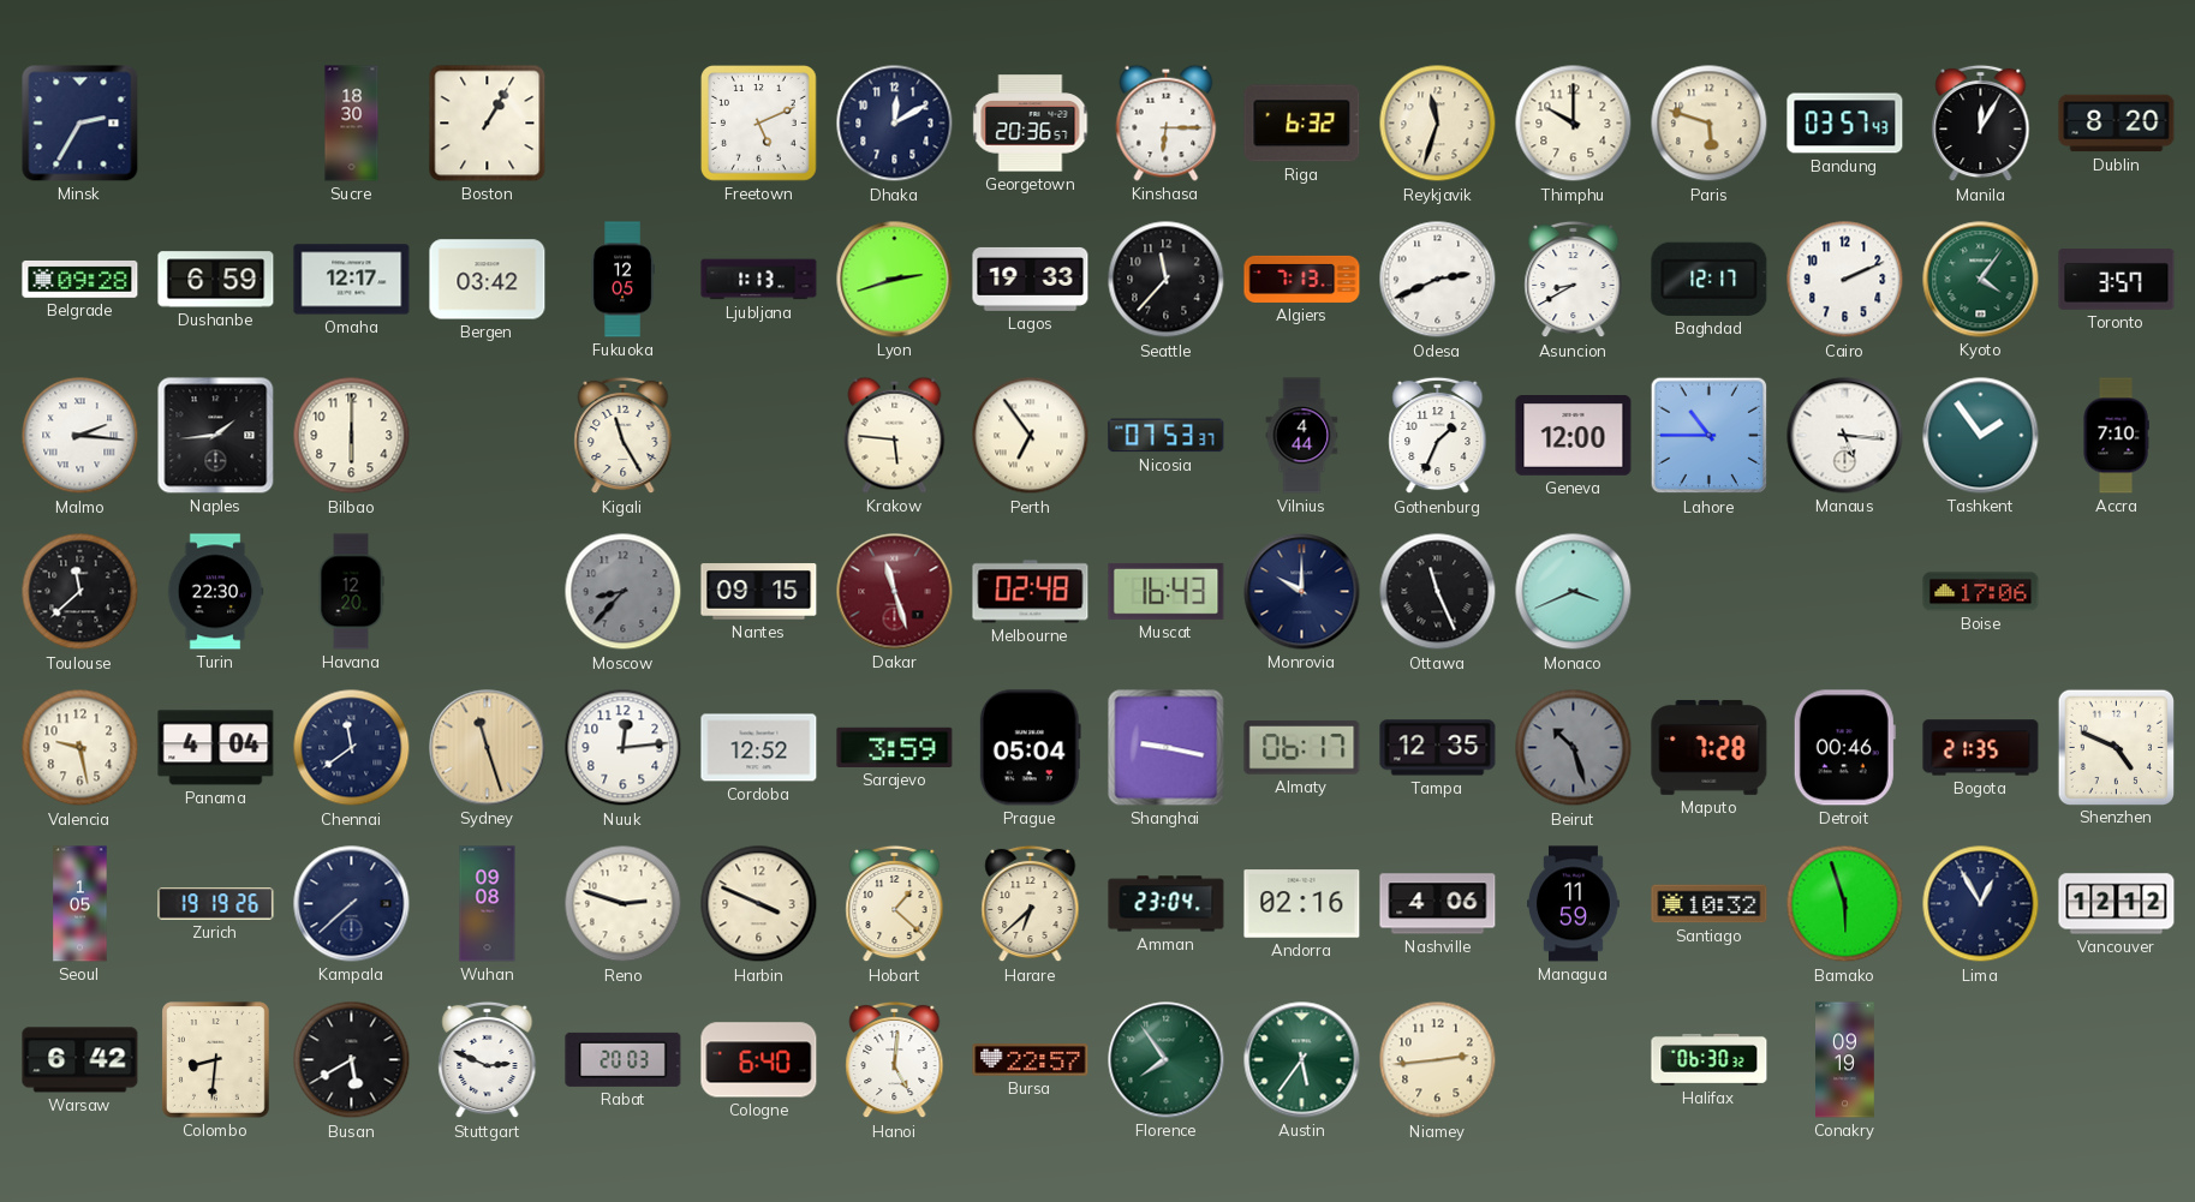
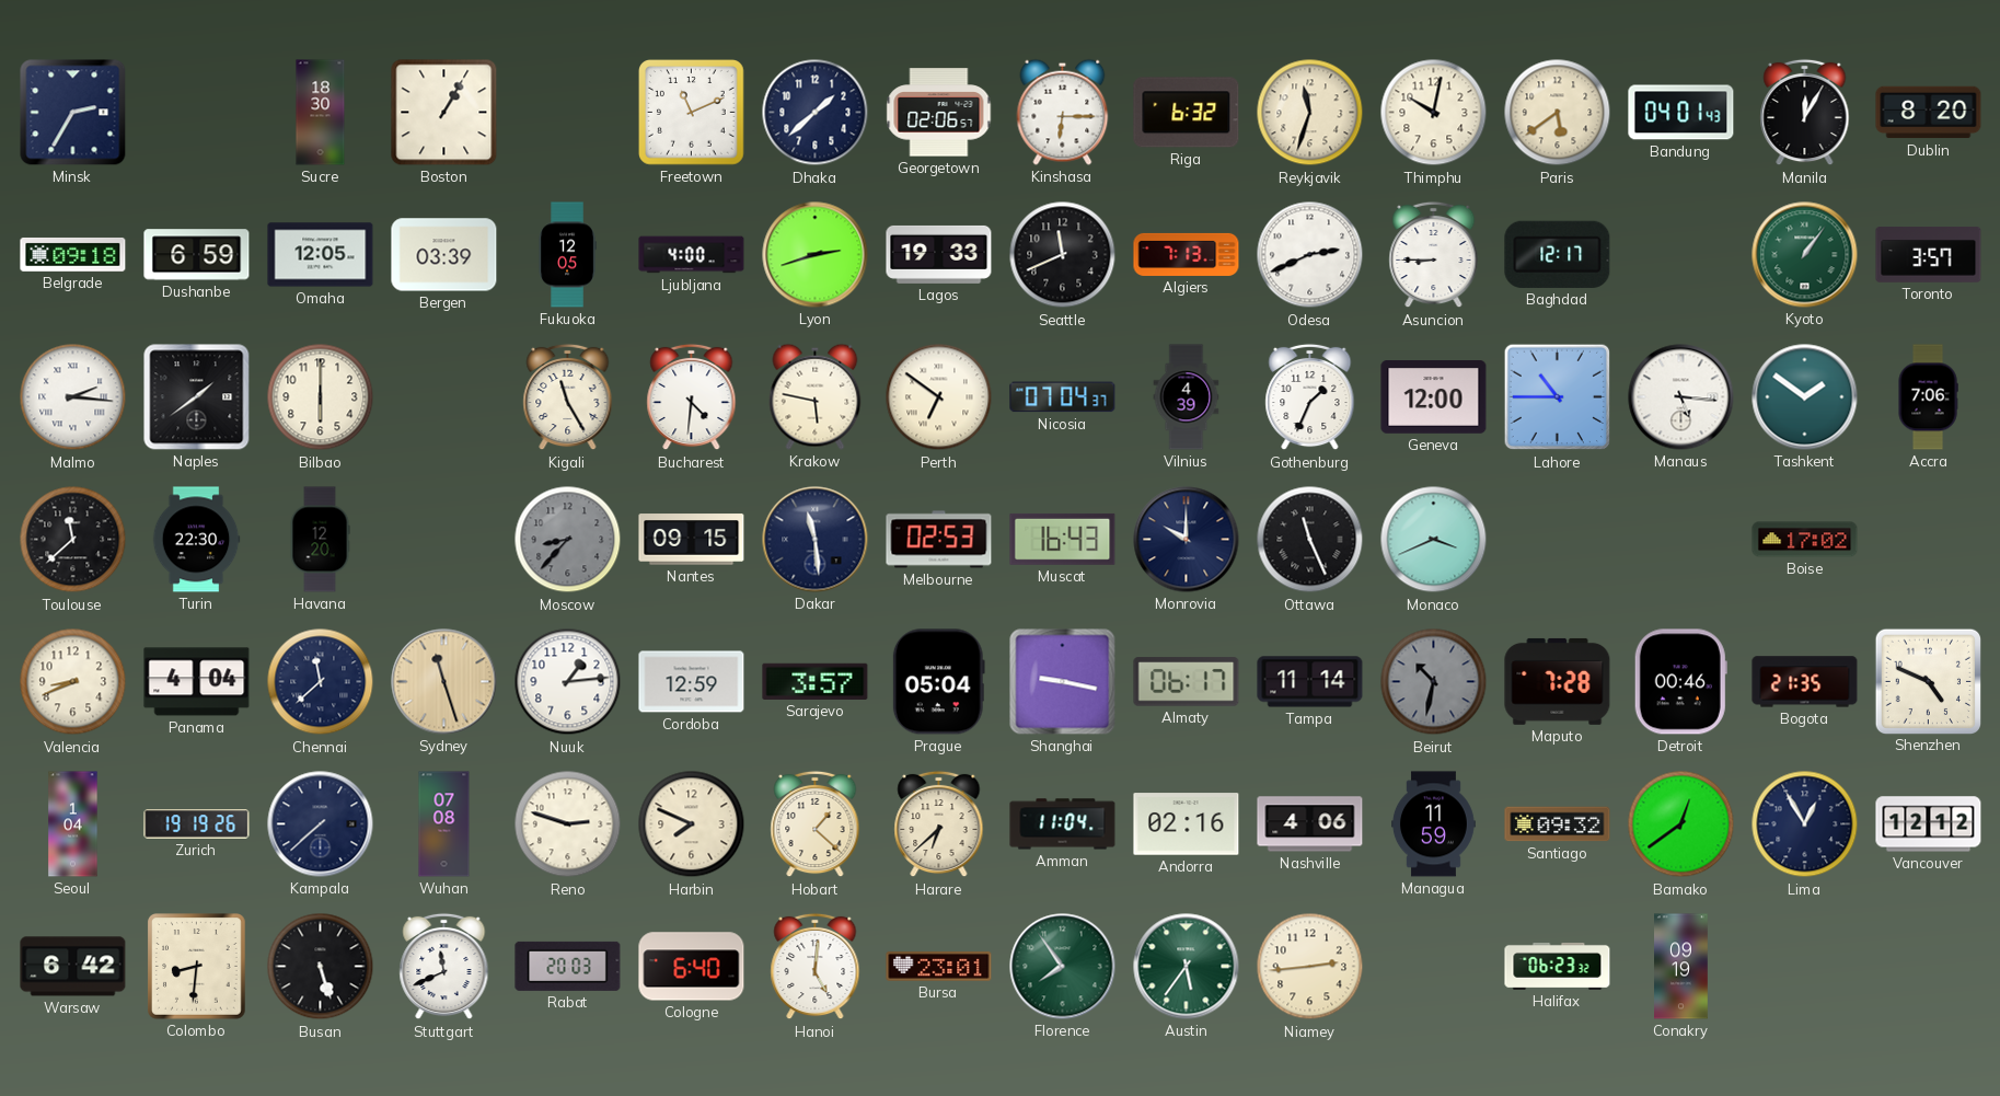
Freetown: 5:11 -> 11:11
Dhaka: 12:10 -> 1:38
Georgetown: 20:36 -> 02:06
Thimphu: 10:00 -> 10:02
Paris: 5:48 -> 5:39
Bandung: 03:57 -> 04:01
Belgrade: 09:28 -> 09:18
Omaha: 12:17 -> 12:05
Bergen: 03:42 -> 03:39
Ljubljana: 1:13 -> 4:00
Seattle: 11:37 -> 11:41
Asuncion: 8:40 -> 8:45
Cairo: 2:11 -> none
Kyoto: 4:06 -> 1:06
Naples: 1:44 -> 1:39
Bucharest: none -> 4:31
Krakow: 5:46 -> 5:47
Perth: 6:54 -> 6:51
Nicosia: 07:53 -> 07:04
Vilnius: 4:44 -> 4:39
Tashkent: 1:54 -> 1:51
Accra: 7:10 -> 7:06
Dakar: 11:27 -> 11:29
Dakar dial: burgundy -> navy
Melbourne: 02:48 -> 02:53
Boise: 17:06 -> 17:02
Valencia: 9:28 -> 8:41
Chennai: 11:39 -> 11:38
Nuuk: 12:14 -> 1:14
Cordoba: 12:52 -> 12:59
Sarajevo: 3:59 -> 3:57
Tampa: 12:35 -> 11:14
Beirut: 10:27 -> 10:32
Seoul: 1:05 -> 1:04
Wuhan: 09:08 -> 07:08
Harbin: 3:49 -> 7:49
Amman: 23:04 -> 11:04
Santiago: 10:32 -> 09:32
Bamako: 5:57 -> 12:39
Busan: 5:40 -> 5:27
Stuttgart: 2:49 -> 11:41
Bursa: 22:57 -> 23:01
Halifax: 06:30 -> 06:23
